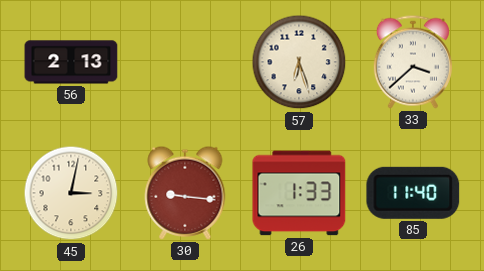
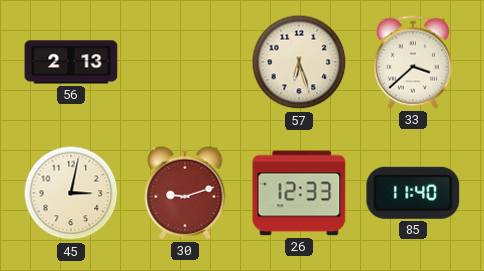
30: 9:16 -> 9:12
26: 1:33 -> 12:33
